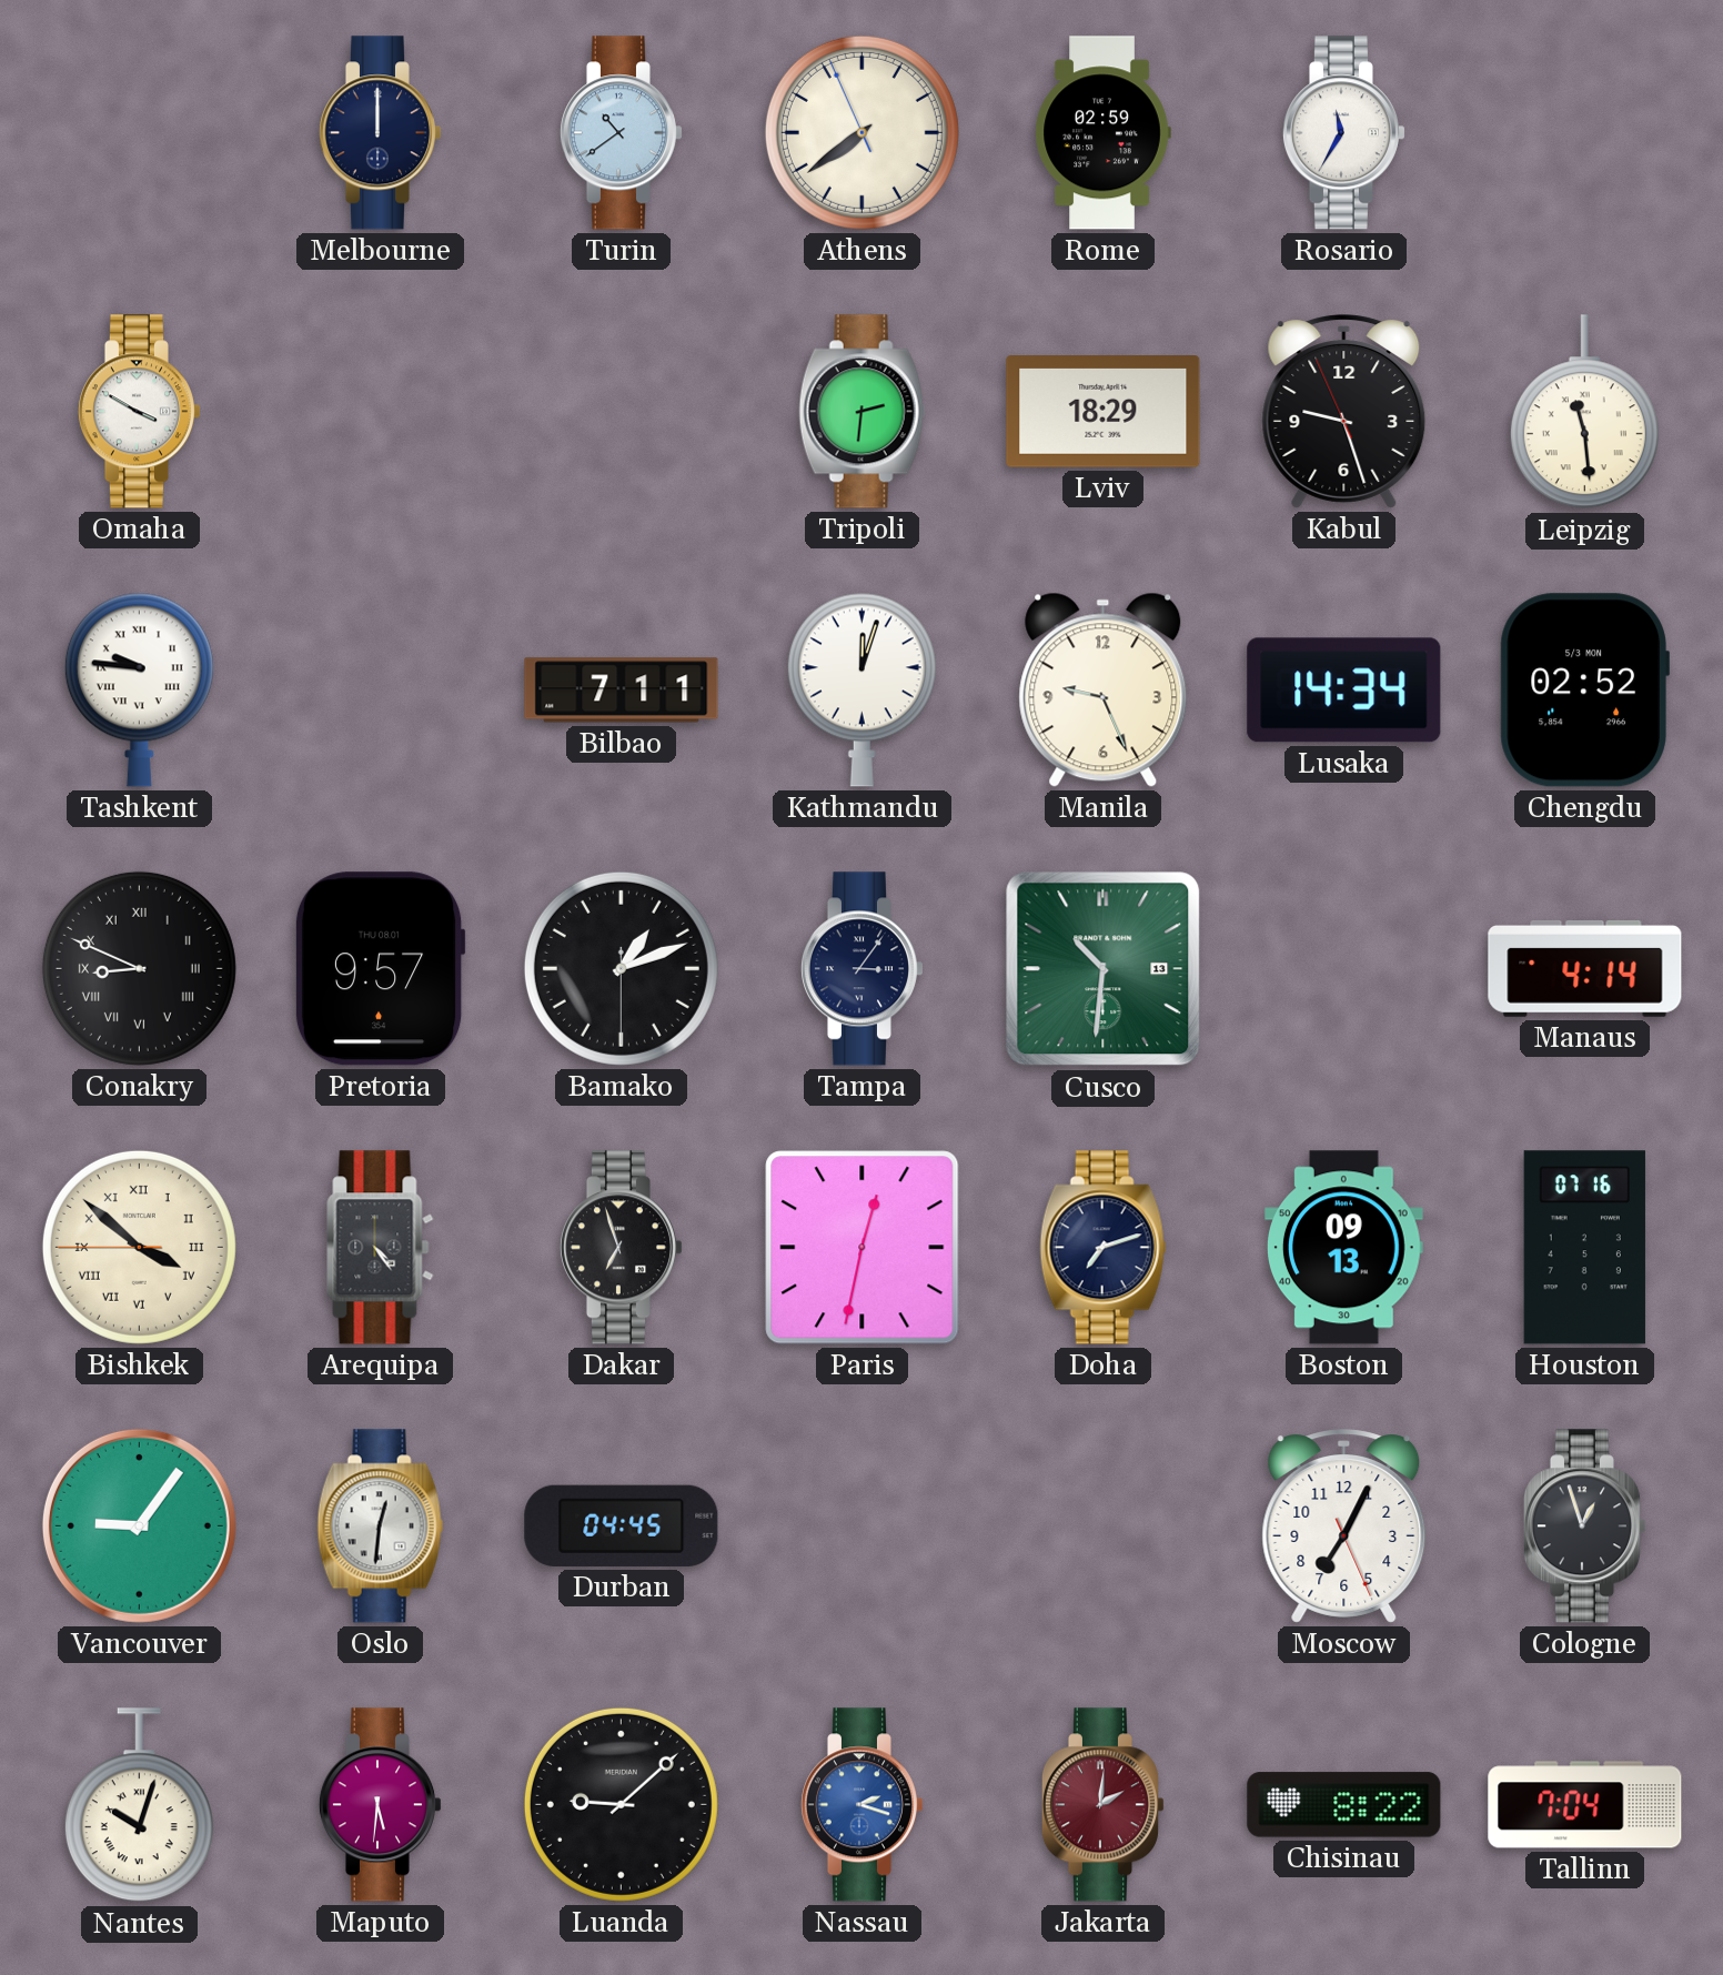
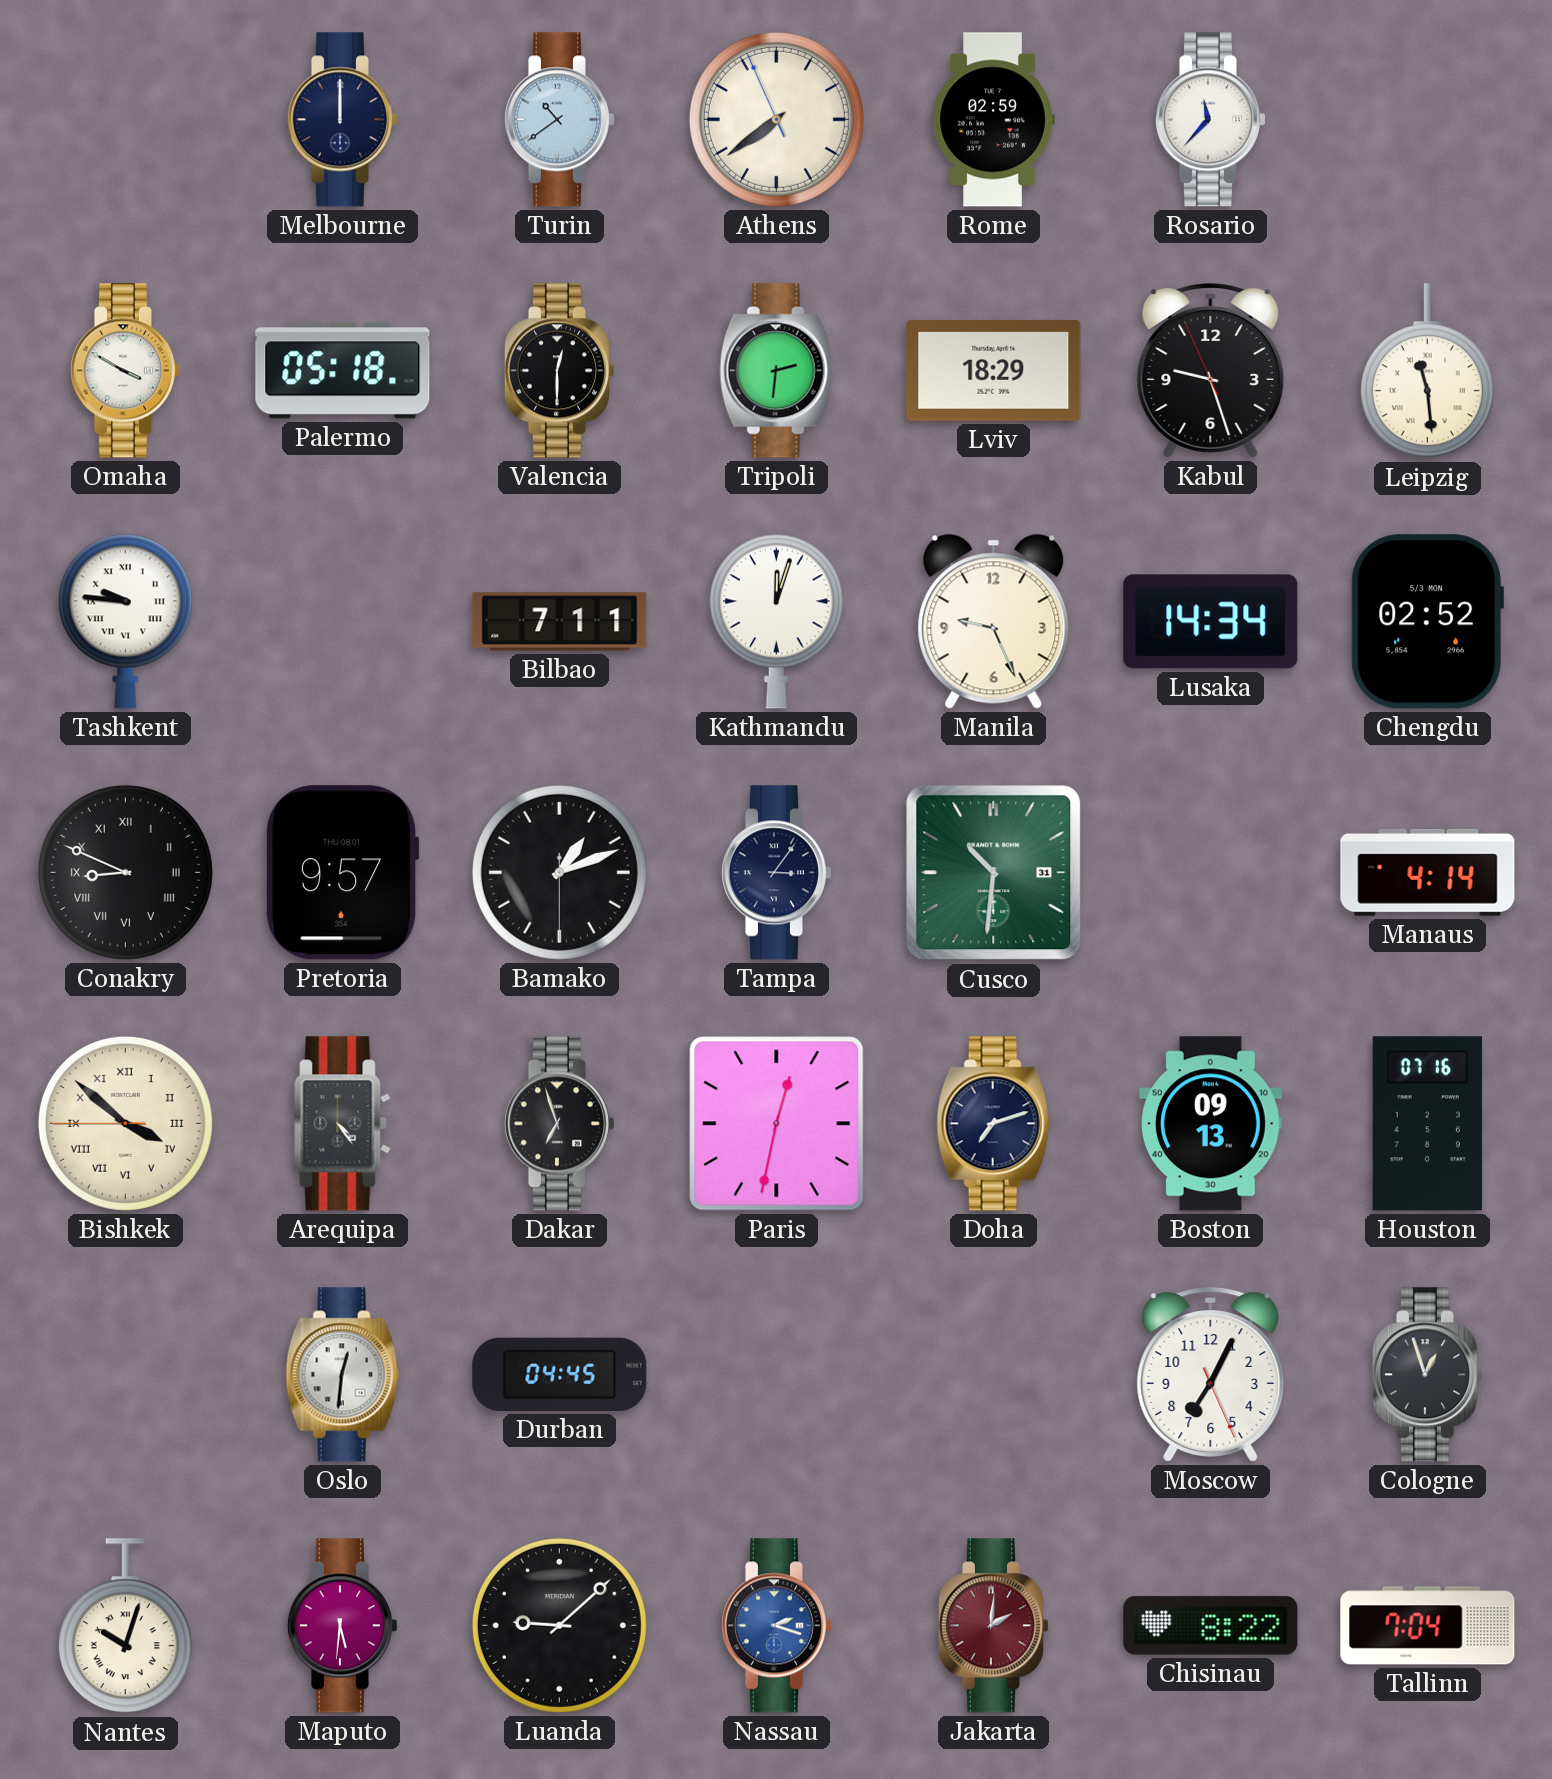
Rosario: 11:35 -> 11:37
Palermo: none -> 05:18
Valencia: none -> 12:30
Cusco date: 13 -> 31
Vancouver: 9:06 -> none
